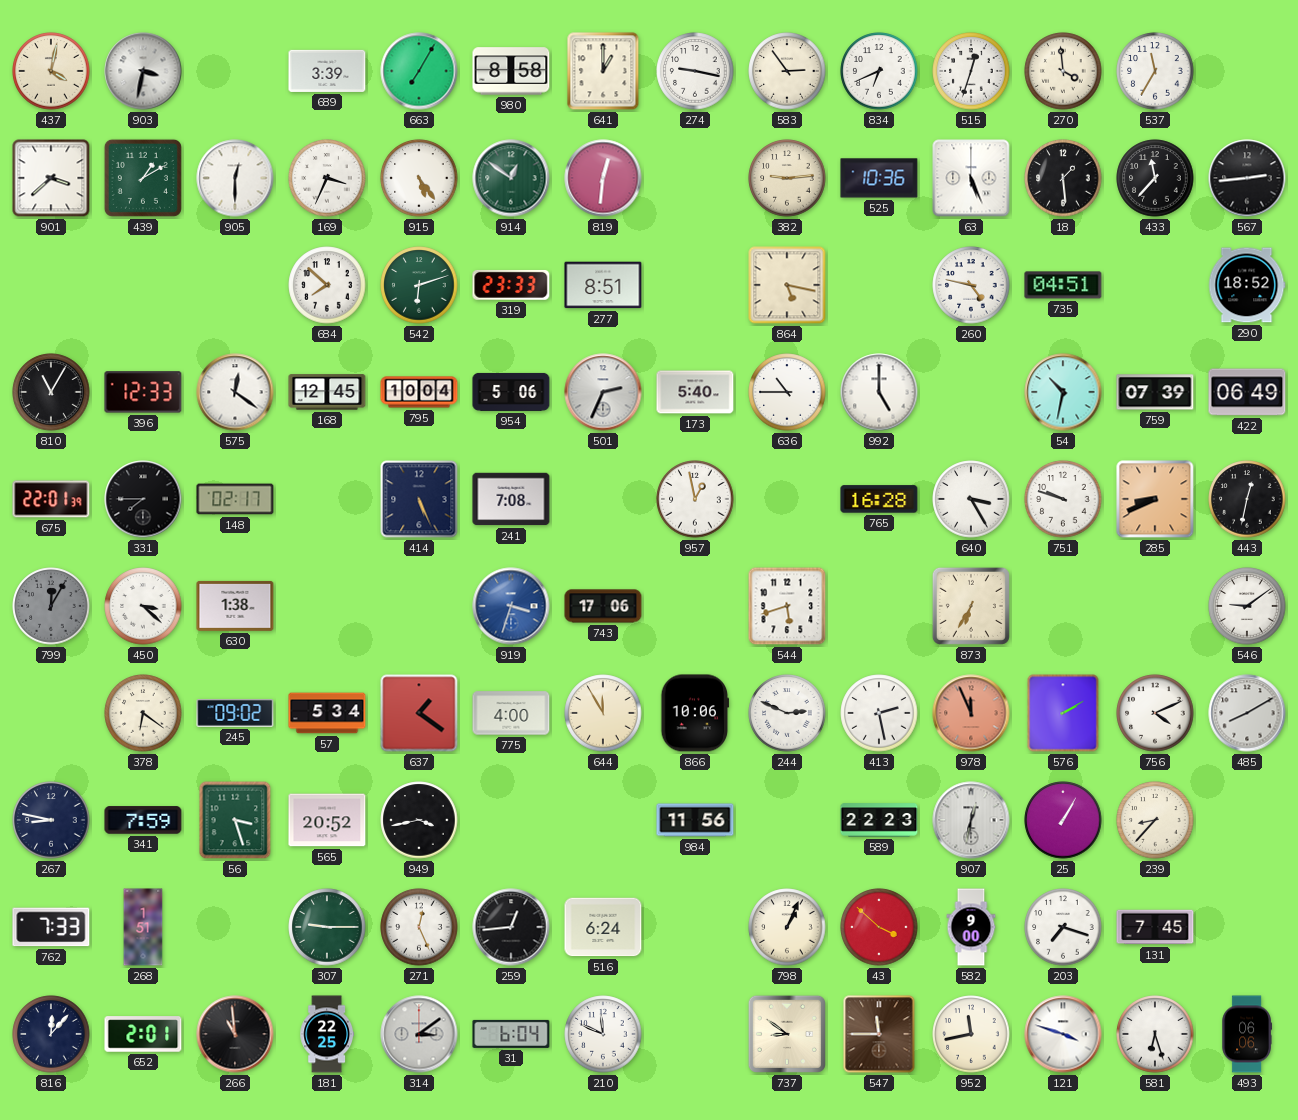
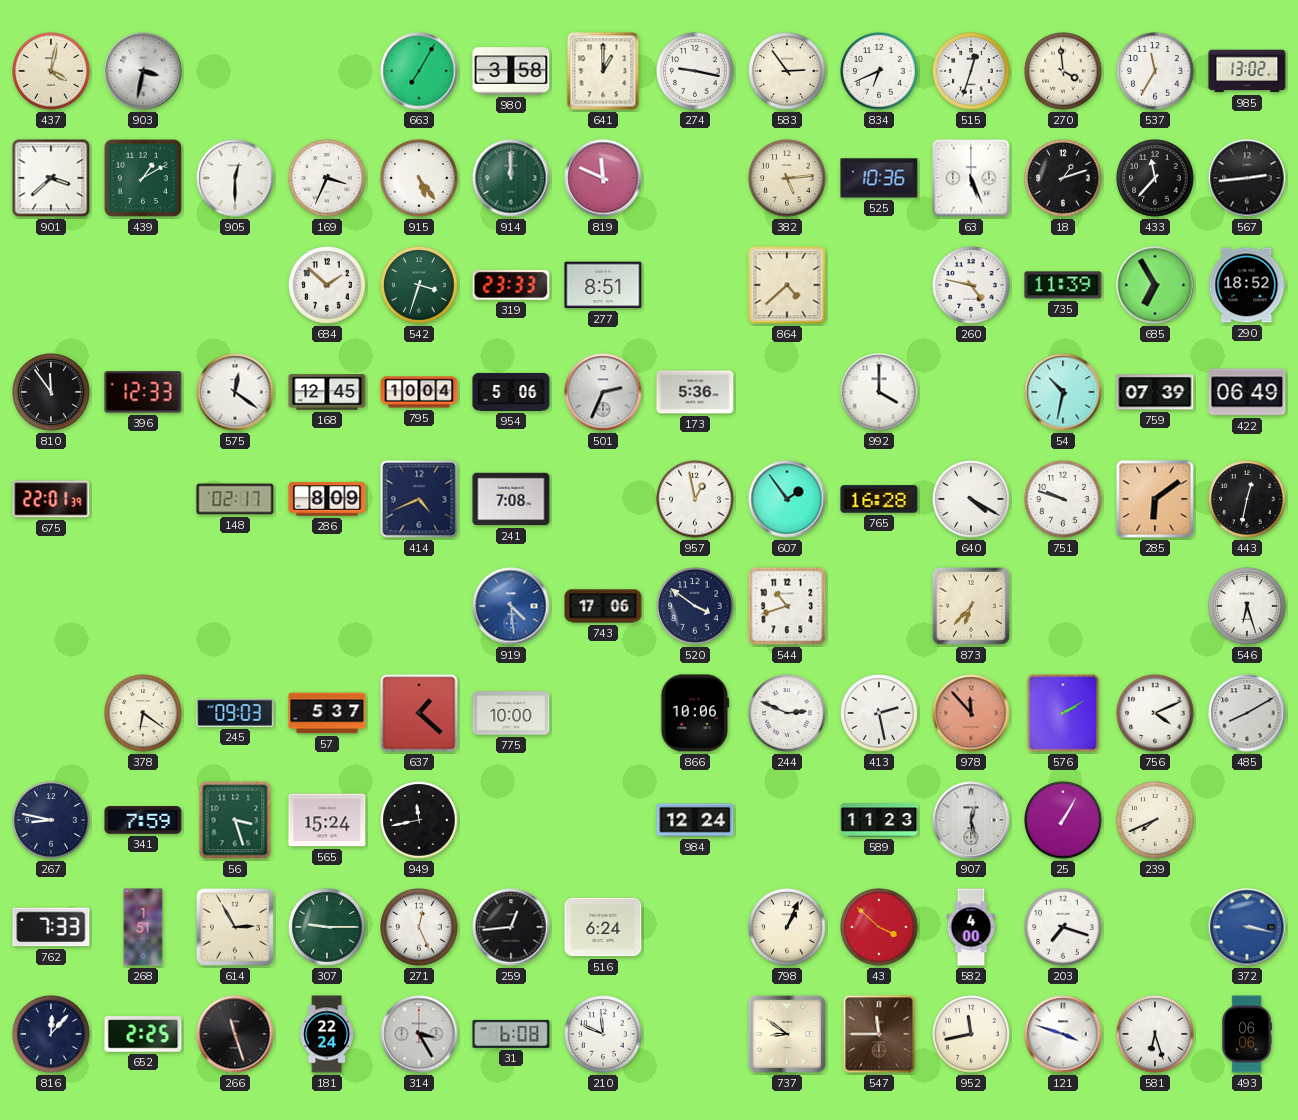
689: 3:39 -> none
980: 8:58 -> 3:58
985: none -> 13:02
914: 12:51 -> 12:00
819: 12:31 -> 11:49
382: 9:14 -> 5:14
18: 1:29 -> 1:12
684: 7:52 -> 1:52
542: 6:12 -> 3:33
864: 5:17 -> 4:38
735: 04:51 -> 11:39
685: none -> 6:55
810: 11:05 -> 11:54
173: 5:40 -> 5:36
636: 10:45 -> none
992: 5:00 -> 4:00
331: 7:45 -> none
286: none -> 8:09
414: 5:26 -> 4:41
607: none -> 1:54
640: 3:25 -> 4:20
285: 8:41 -> 6:09
799: 12:05 -> none
450: 3:22 -> none
630: 1:38 -> none
919: 3:33 -> 4:29
520: none -> 3:51
544: 5:42 -> 10:42
873: 6:35 -> 6:37
546: 9:09 -> 6:27
245: 09:02 -> 09:03
57: 5:34 -> 5:37
637: 1:21 -> 1:22
775: 4:00 -> 10:00
644: 11:55 -> none
978: 11:56 -> 11:53
565: 20:52 -> 15:24
949: 3:43 -> 11:43
984: 11:56 -> 12:24
589: 22:23 -> 11:23
907: 12:32 -> 12:28
239: 8:37 -> 7:41
614: none -> 2:55
582: 9:00 -> 4:00
131: 7:45 -> none
372: none -> 3:17
652: 2:01 -> 2:25
266: 10:59 -> 11:27
181: 22:25 -> 22:24
314: 3:09 -> 3:25
31: 6:04 -> 6:08
